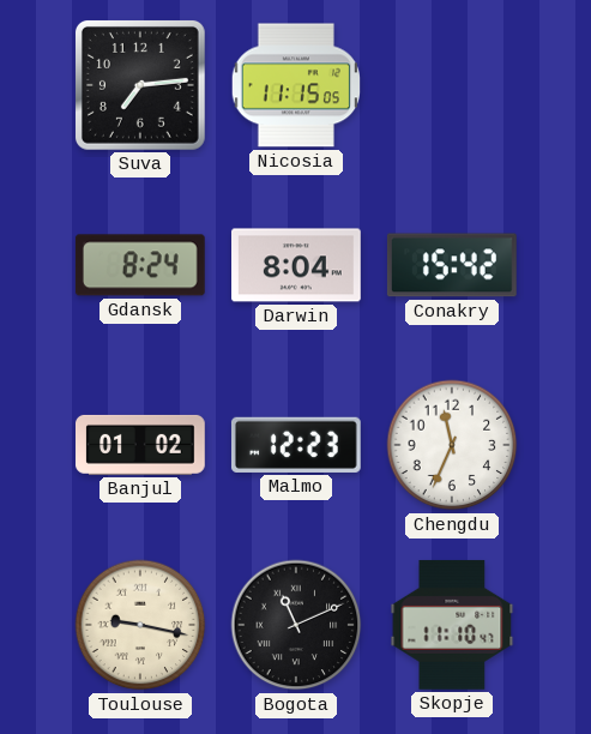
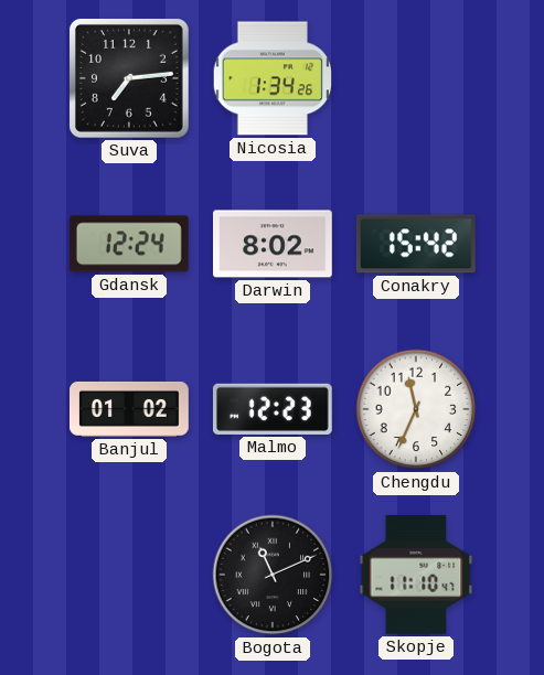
Nicosia: 11:15 -> 1:34
Gdansk: 8:24 -> 12:24
Darwin: 8:04 -> 8:02
Toulouse: 9:17 -> none
